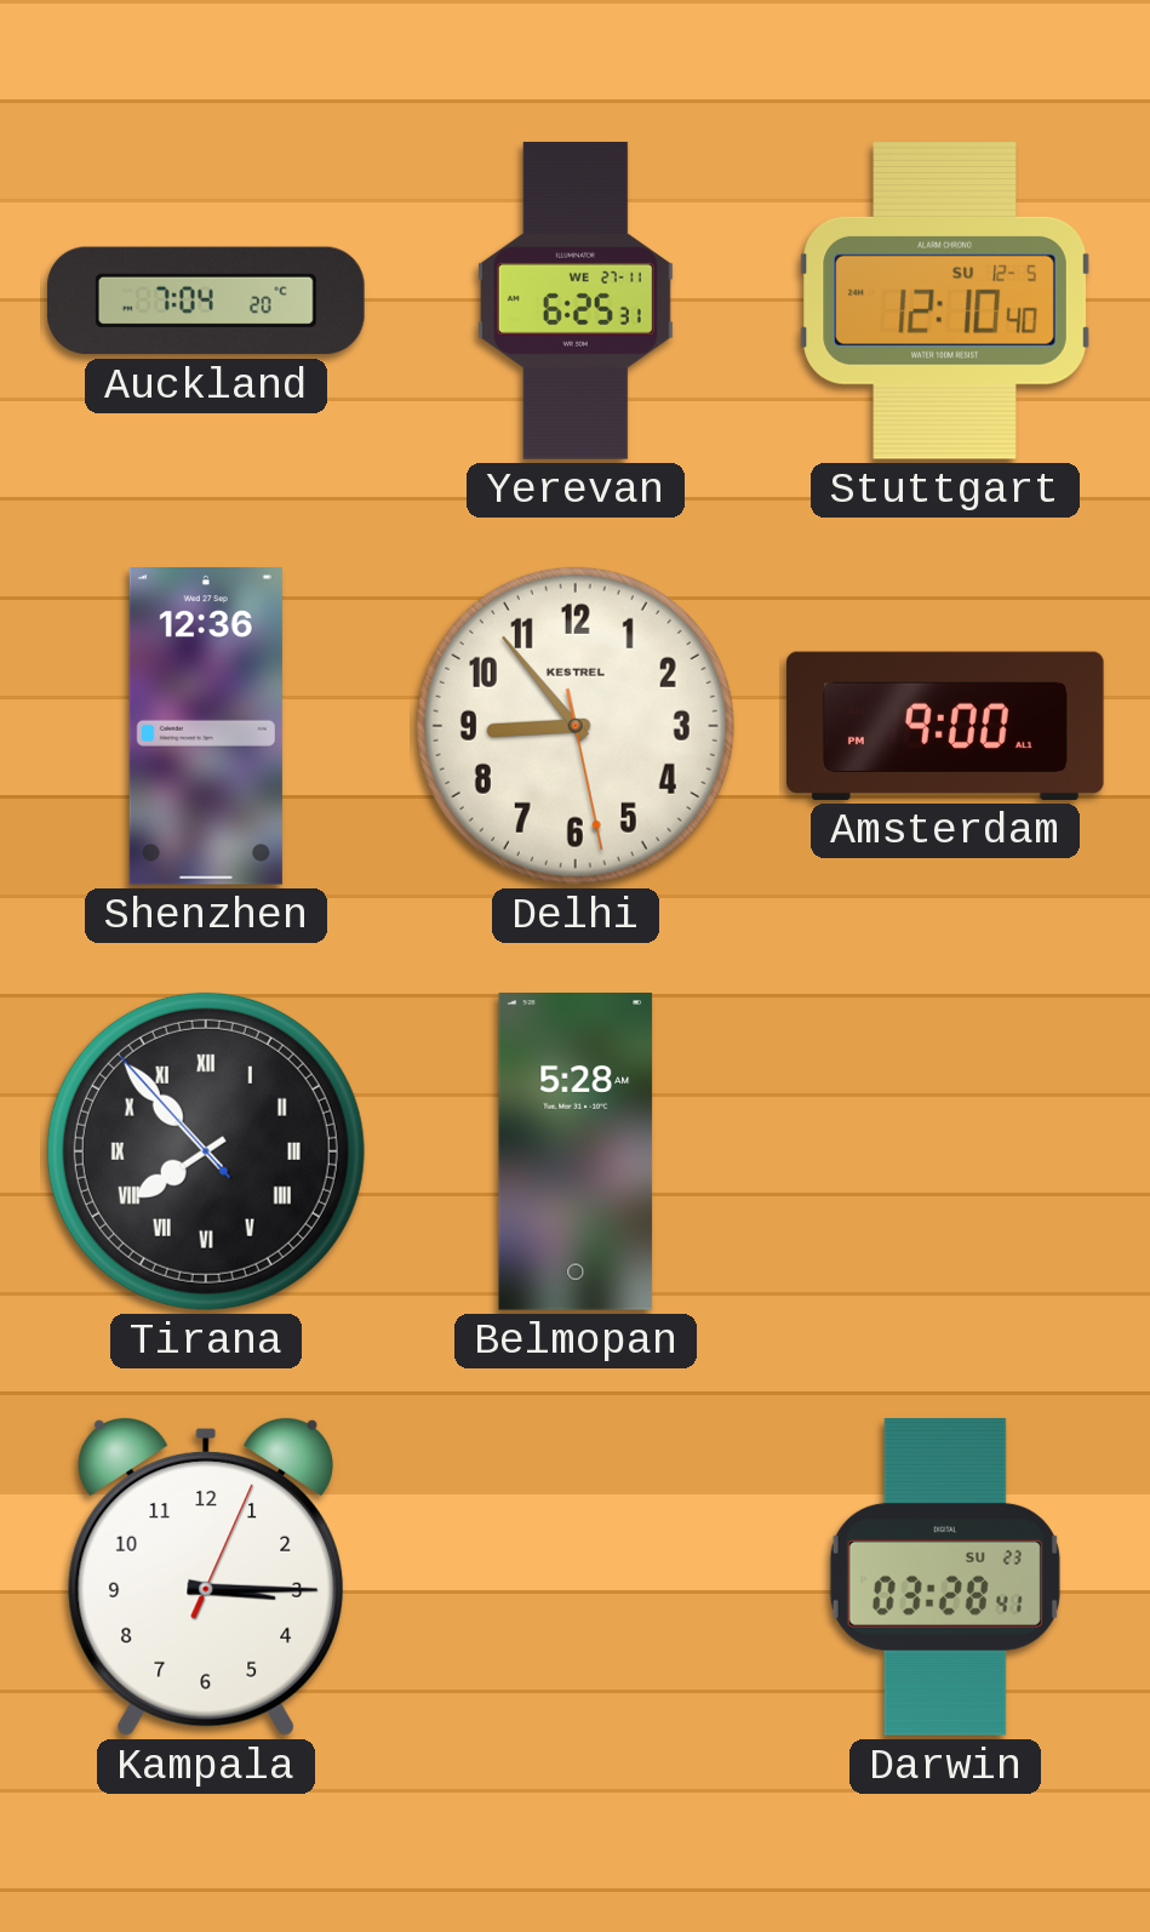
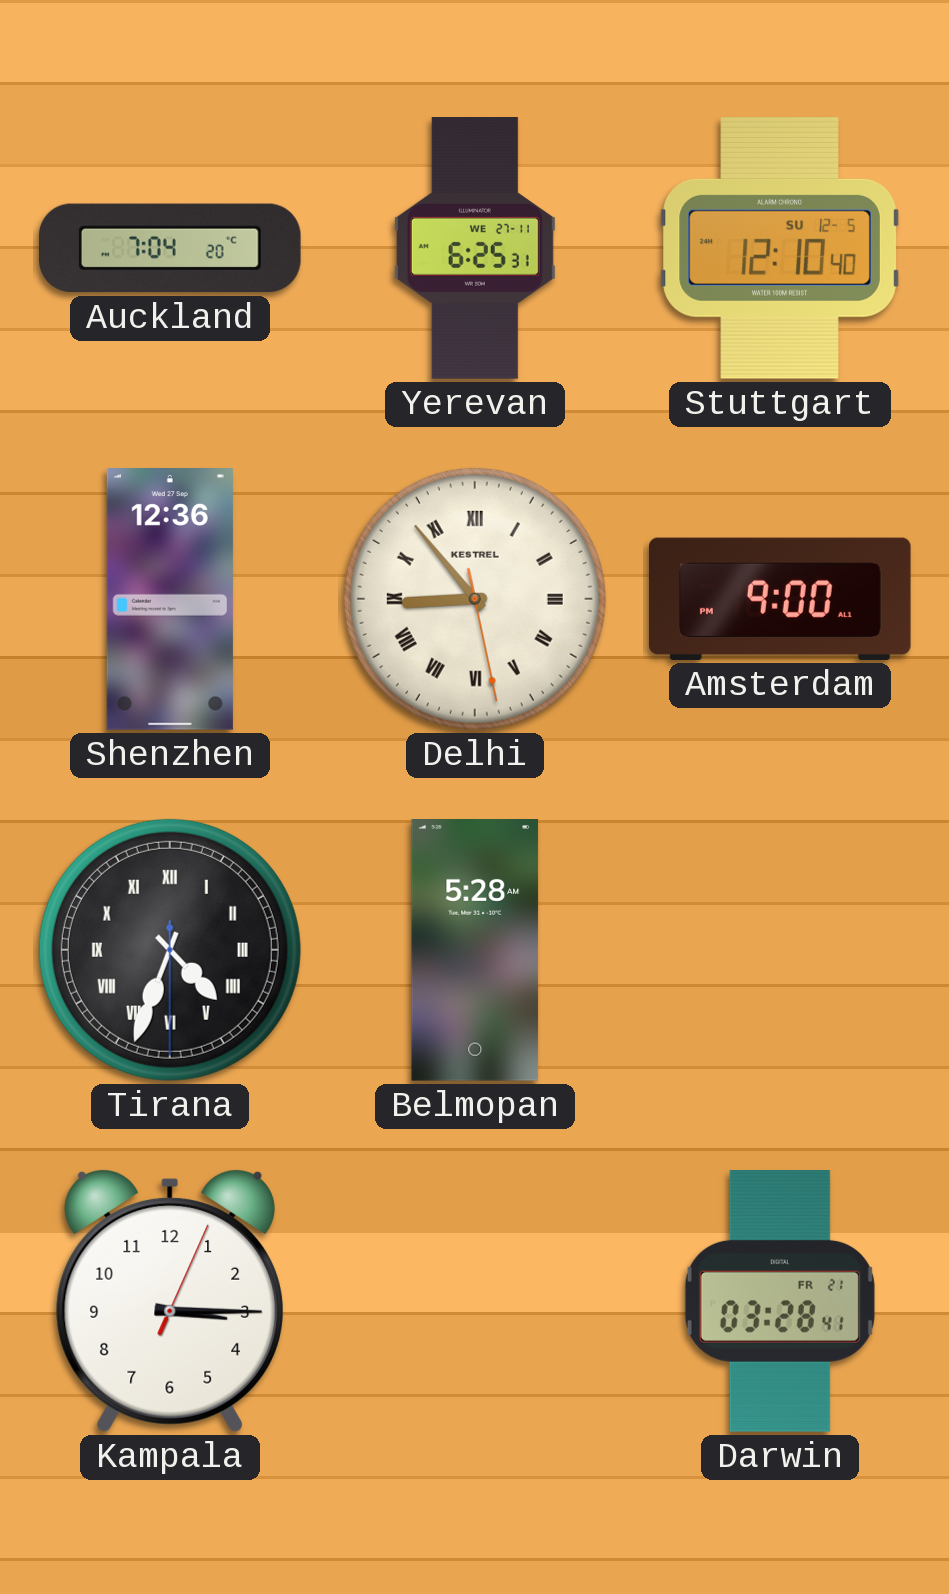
Delhi numerals: Arabic -> Roman
Tirana: 7:52 -> 4:33
Darwin date: SU 23 -> FR 21
